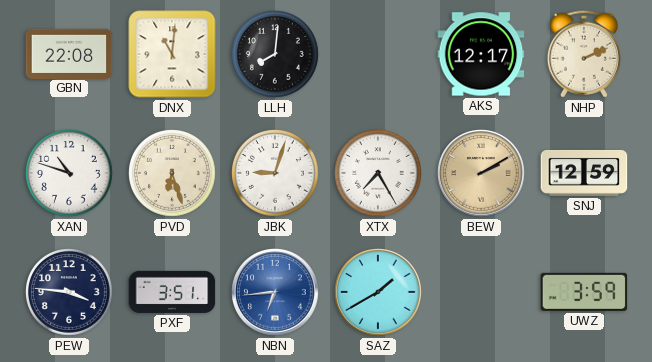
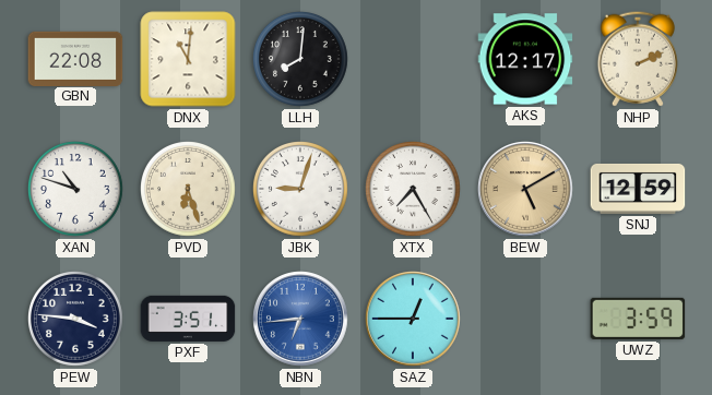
BEW: 2:10 -> 5:10
SAZ: 1:40 -> 12:45
